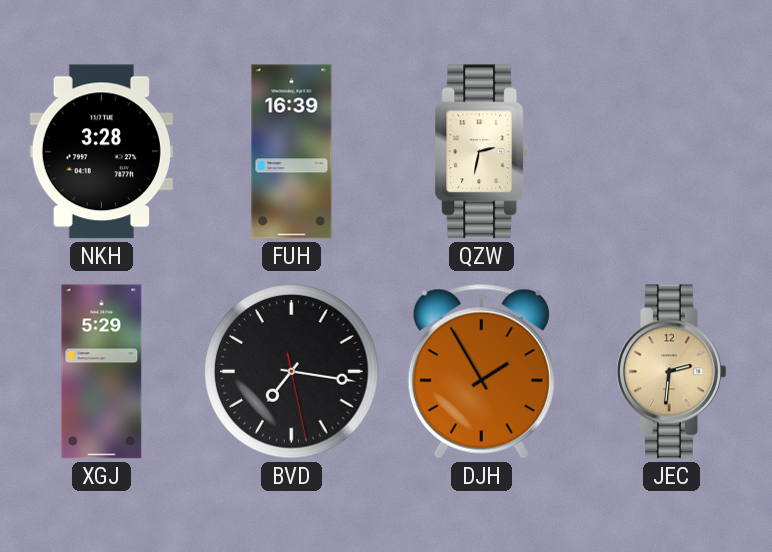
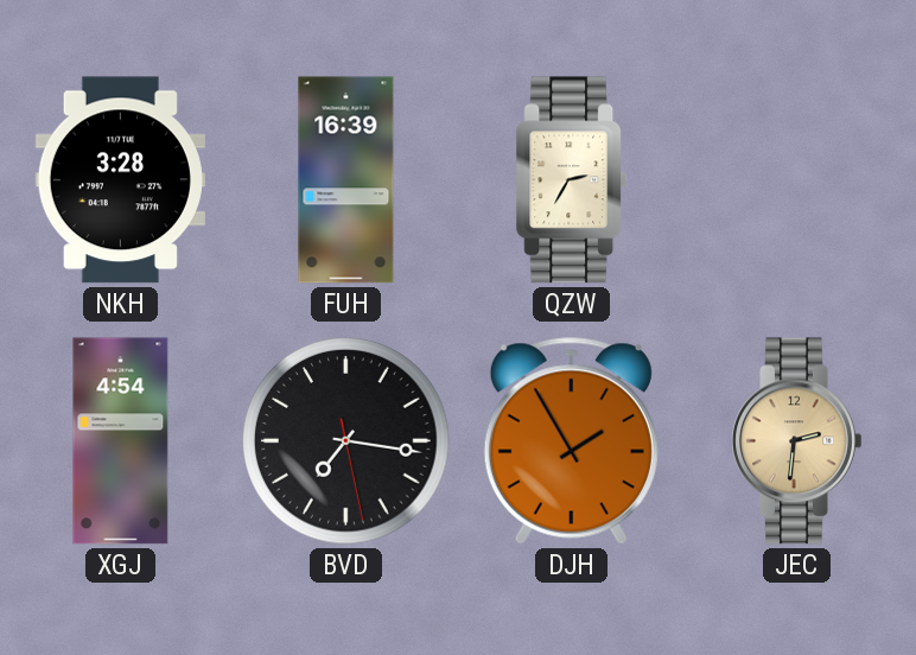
QZW: 2:32 -> 2:35
XGJ: 5:29 -> 4:54
